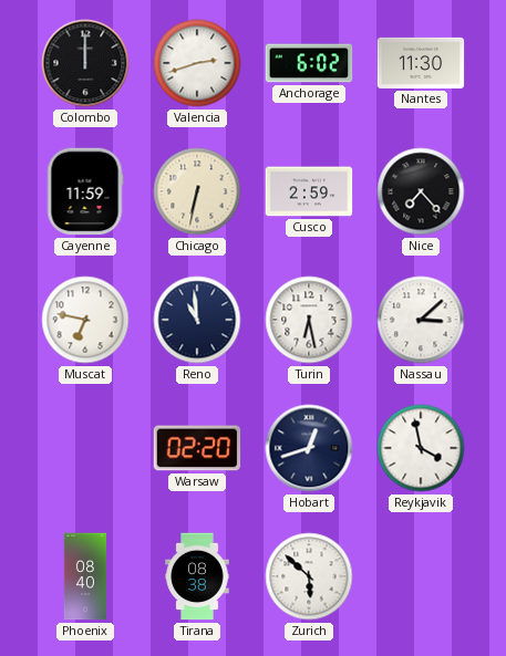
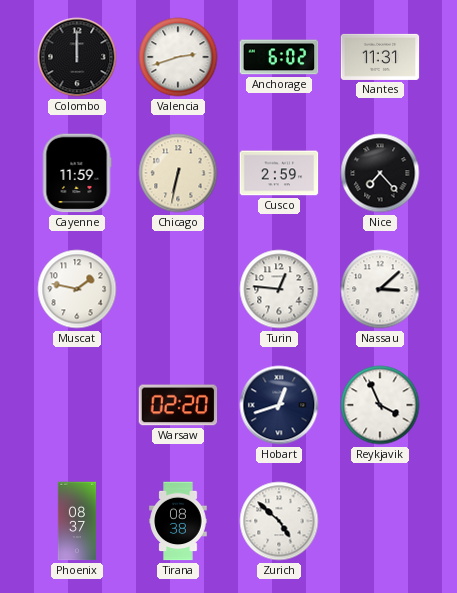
Nantes: 11:30 -> 11:31
Muscat: 6:47 -> 1:47
Reno: 10:59 -> none
Turin: 6:28 -> 12:46
Reykjavik: 3:58 -> 3:56
Phoenix: 08:40 -> 08:37
Zurich: 5:52 -> 4:52
